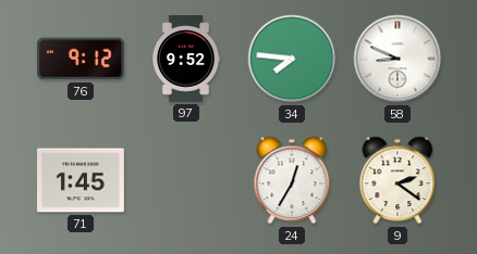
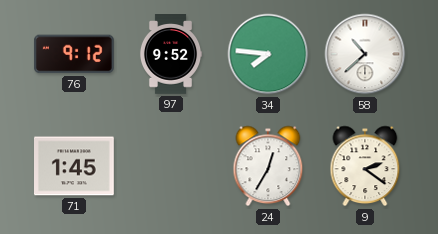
58: 8:49 -> 10:38
